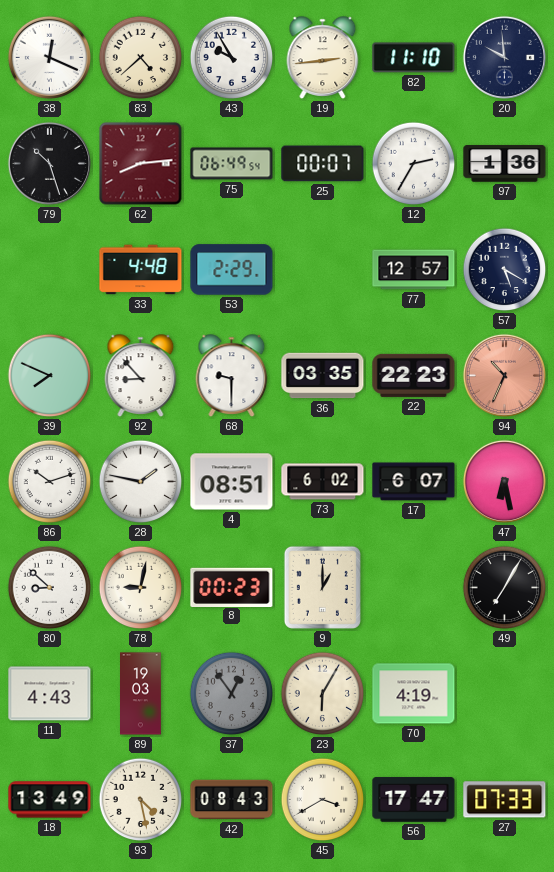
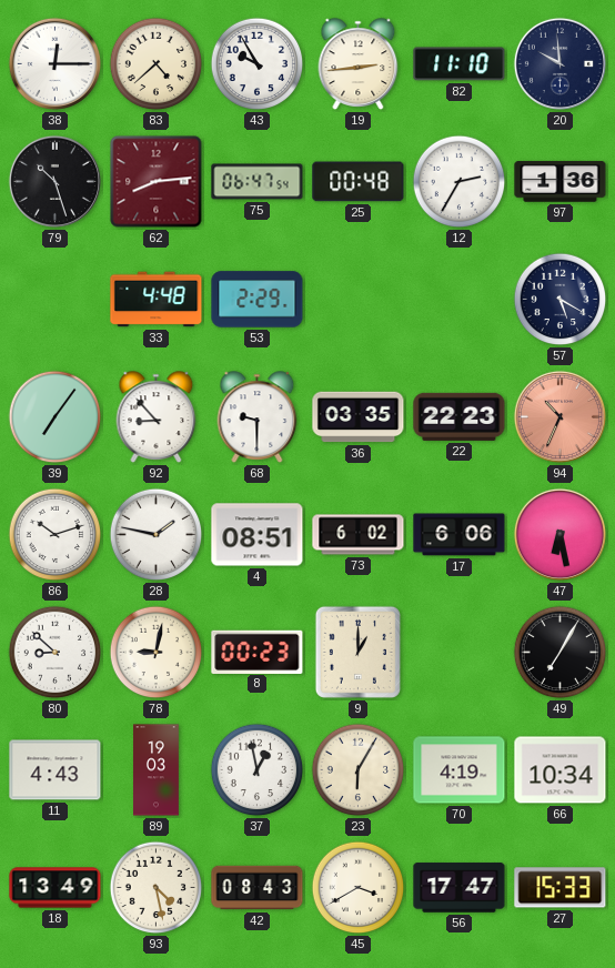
38: 12:19 -> 12:15
75: 06:49 -> 06:47
25: 00:07 -> 00:48
77: 12:57 -> none
39: 7:49 -> 7:06
17: 6:07 -> 6:06
37: 12:54 -> 12:58
37 dial: grey -> white
66: none -> 10:34
27: 07:33 -> 15:33
